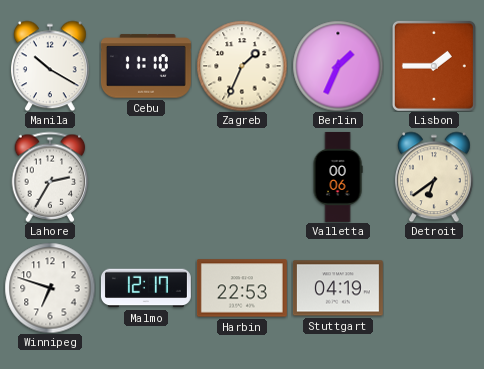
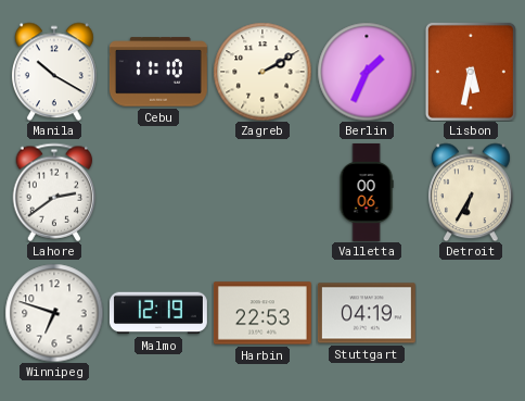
Zagreb: 1:34 -> 2:10
Lisbon: 1:45 -> 5:32
Lahore: 2:35 -> 2:39
Detroit: 6:39 -> 6:35
Malmo: 12:17 -> 12:19
